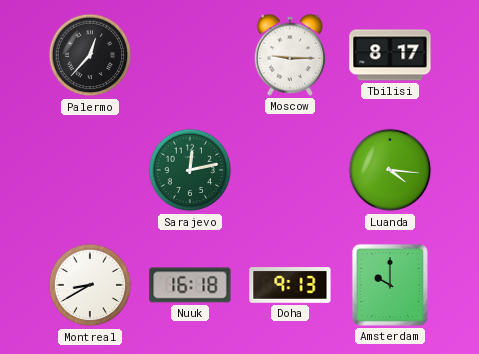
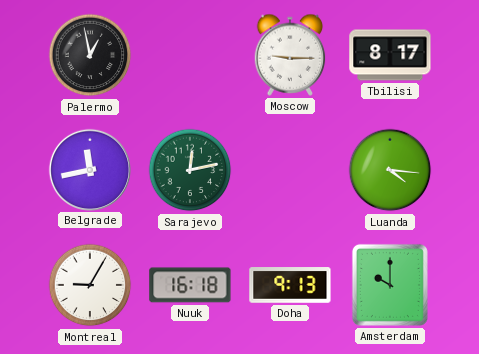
Palermo: 12:37 -> 12:58
Belgrade: none -> 11:43
Montreal: 8:40 -> 9:05
